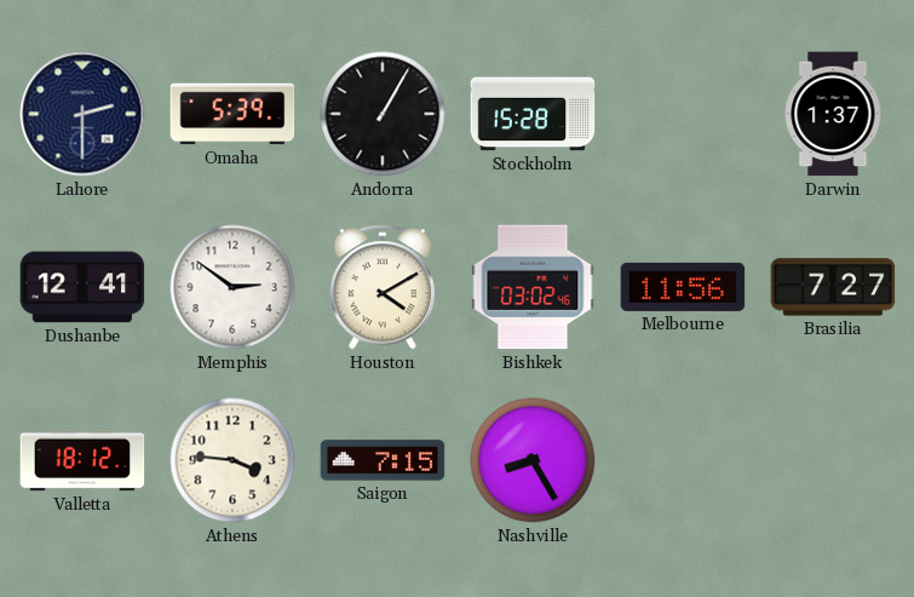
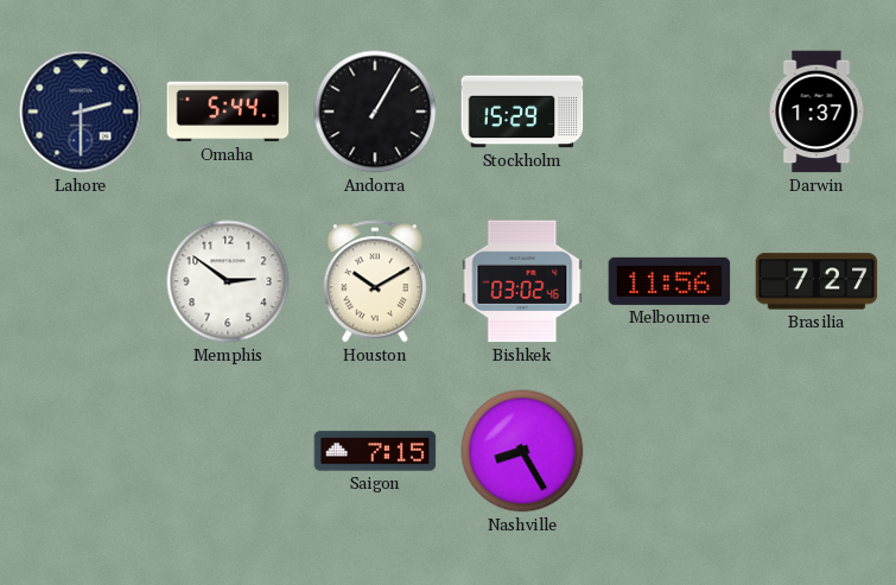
Omaha: 5:39 -> 5:44
Stockholm: 15:28 -> 15:29
Dushanbe: 12:41 -> none
Houston: 4:10 -> 10:10
Valletta: 18:12 -> none
Athens: 3:46 -> none
